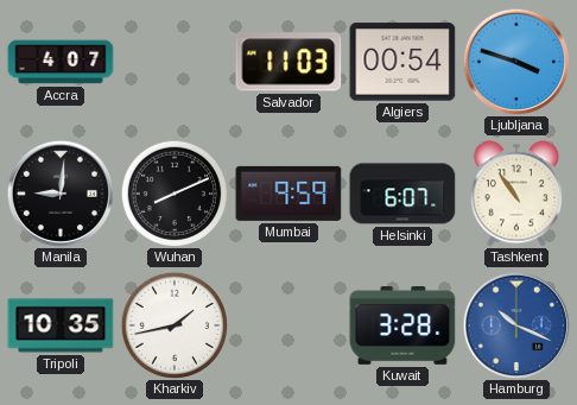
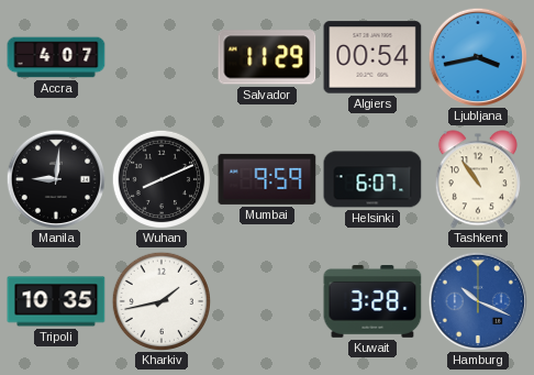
Salvador: 11:03 -> 11:29
Ljubljana: 3:48 -> 3:43
